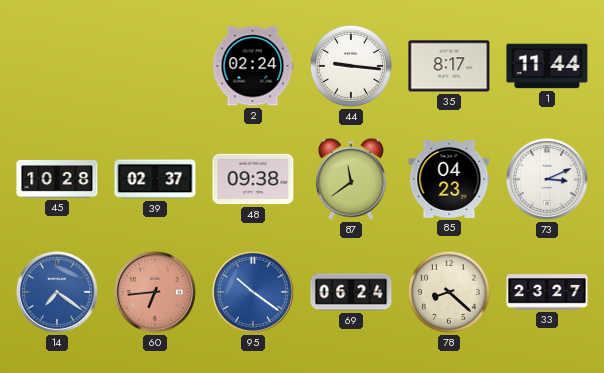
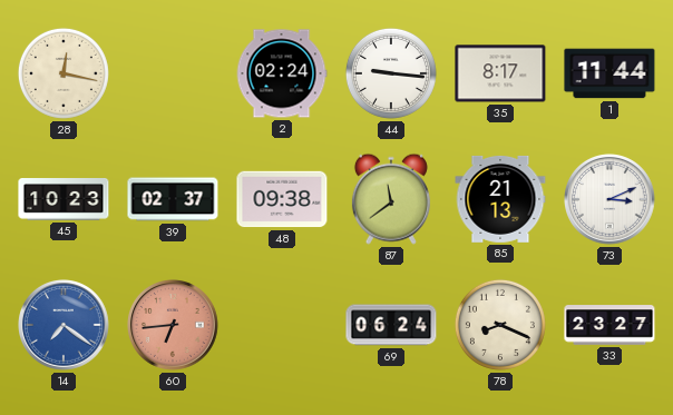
28: none -> 12:17
45: 10:28 -> 10:23
85: 04:23 -> 21:13
95: 10:21 -> none
78: 8:22 -> 8:19
